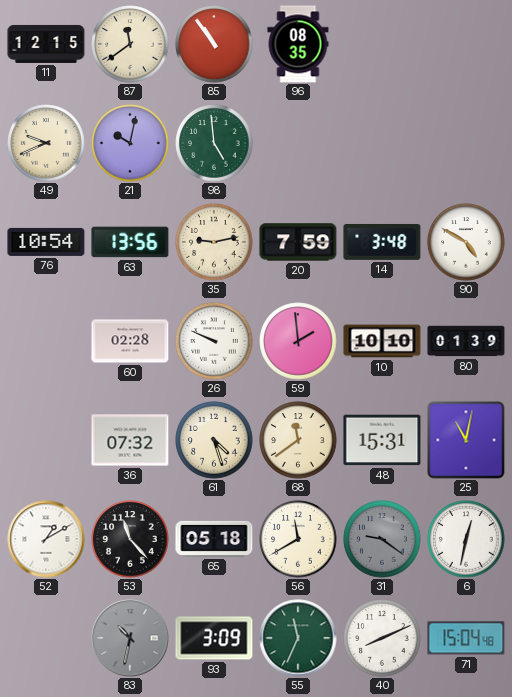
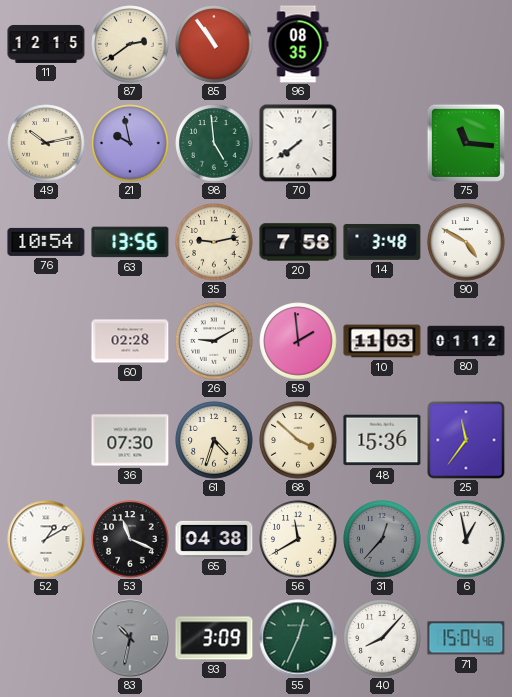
87: 11:39 -> 2:39
49: 9:41 -> 10:13
21: 10:02 -> 9:58
70: none -> 7:39
75: none -> 11:16
20: 7:59 -> 7:58
26: 9:49 -> 9:10
10: 10:10 -> 11:03
80: 01:39 -> 01:12
36: 07:32 -> 07:30
61: 4:27 -> 4:33
68: 11:39 -> 3:52
48: 15:31 -> 15:36
25: 11:02 -> 11:36
53: 11:23 -> 11:19
65: 05:18 -> 04:38
31: 9:21 -> 12:37
6: 12:32 -> 12:58
55: 11:34 -> 12:34
40: 8:11 -> 8:07
